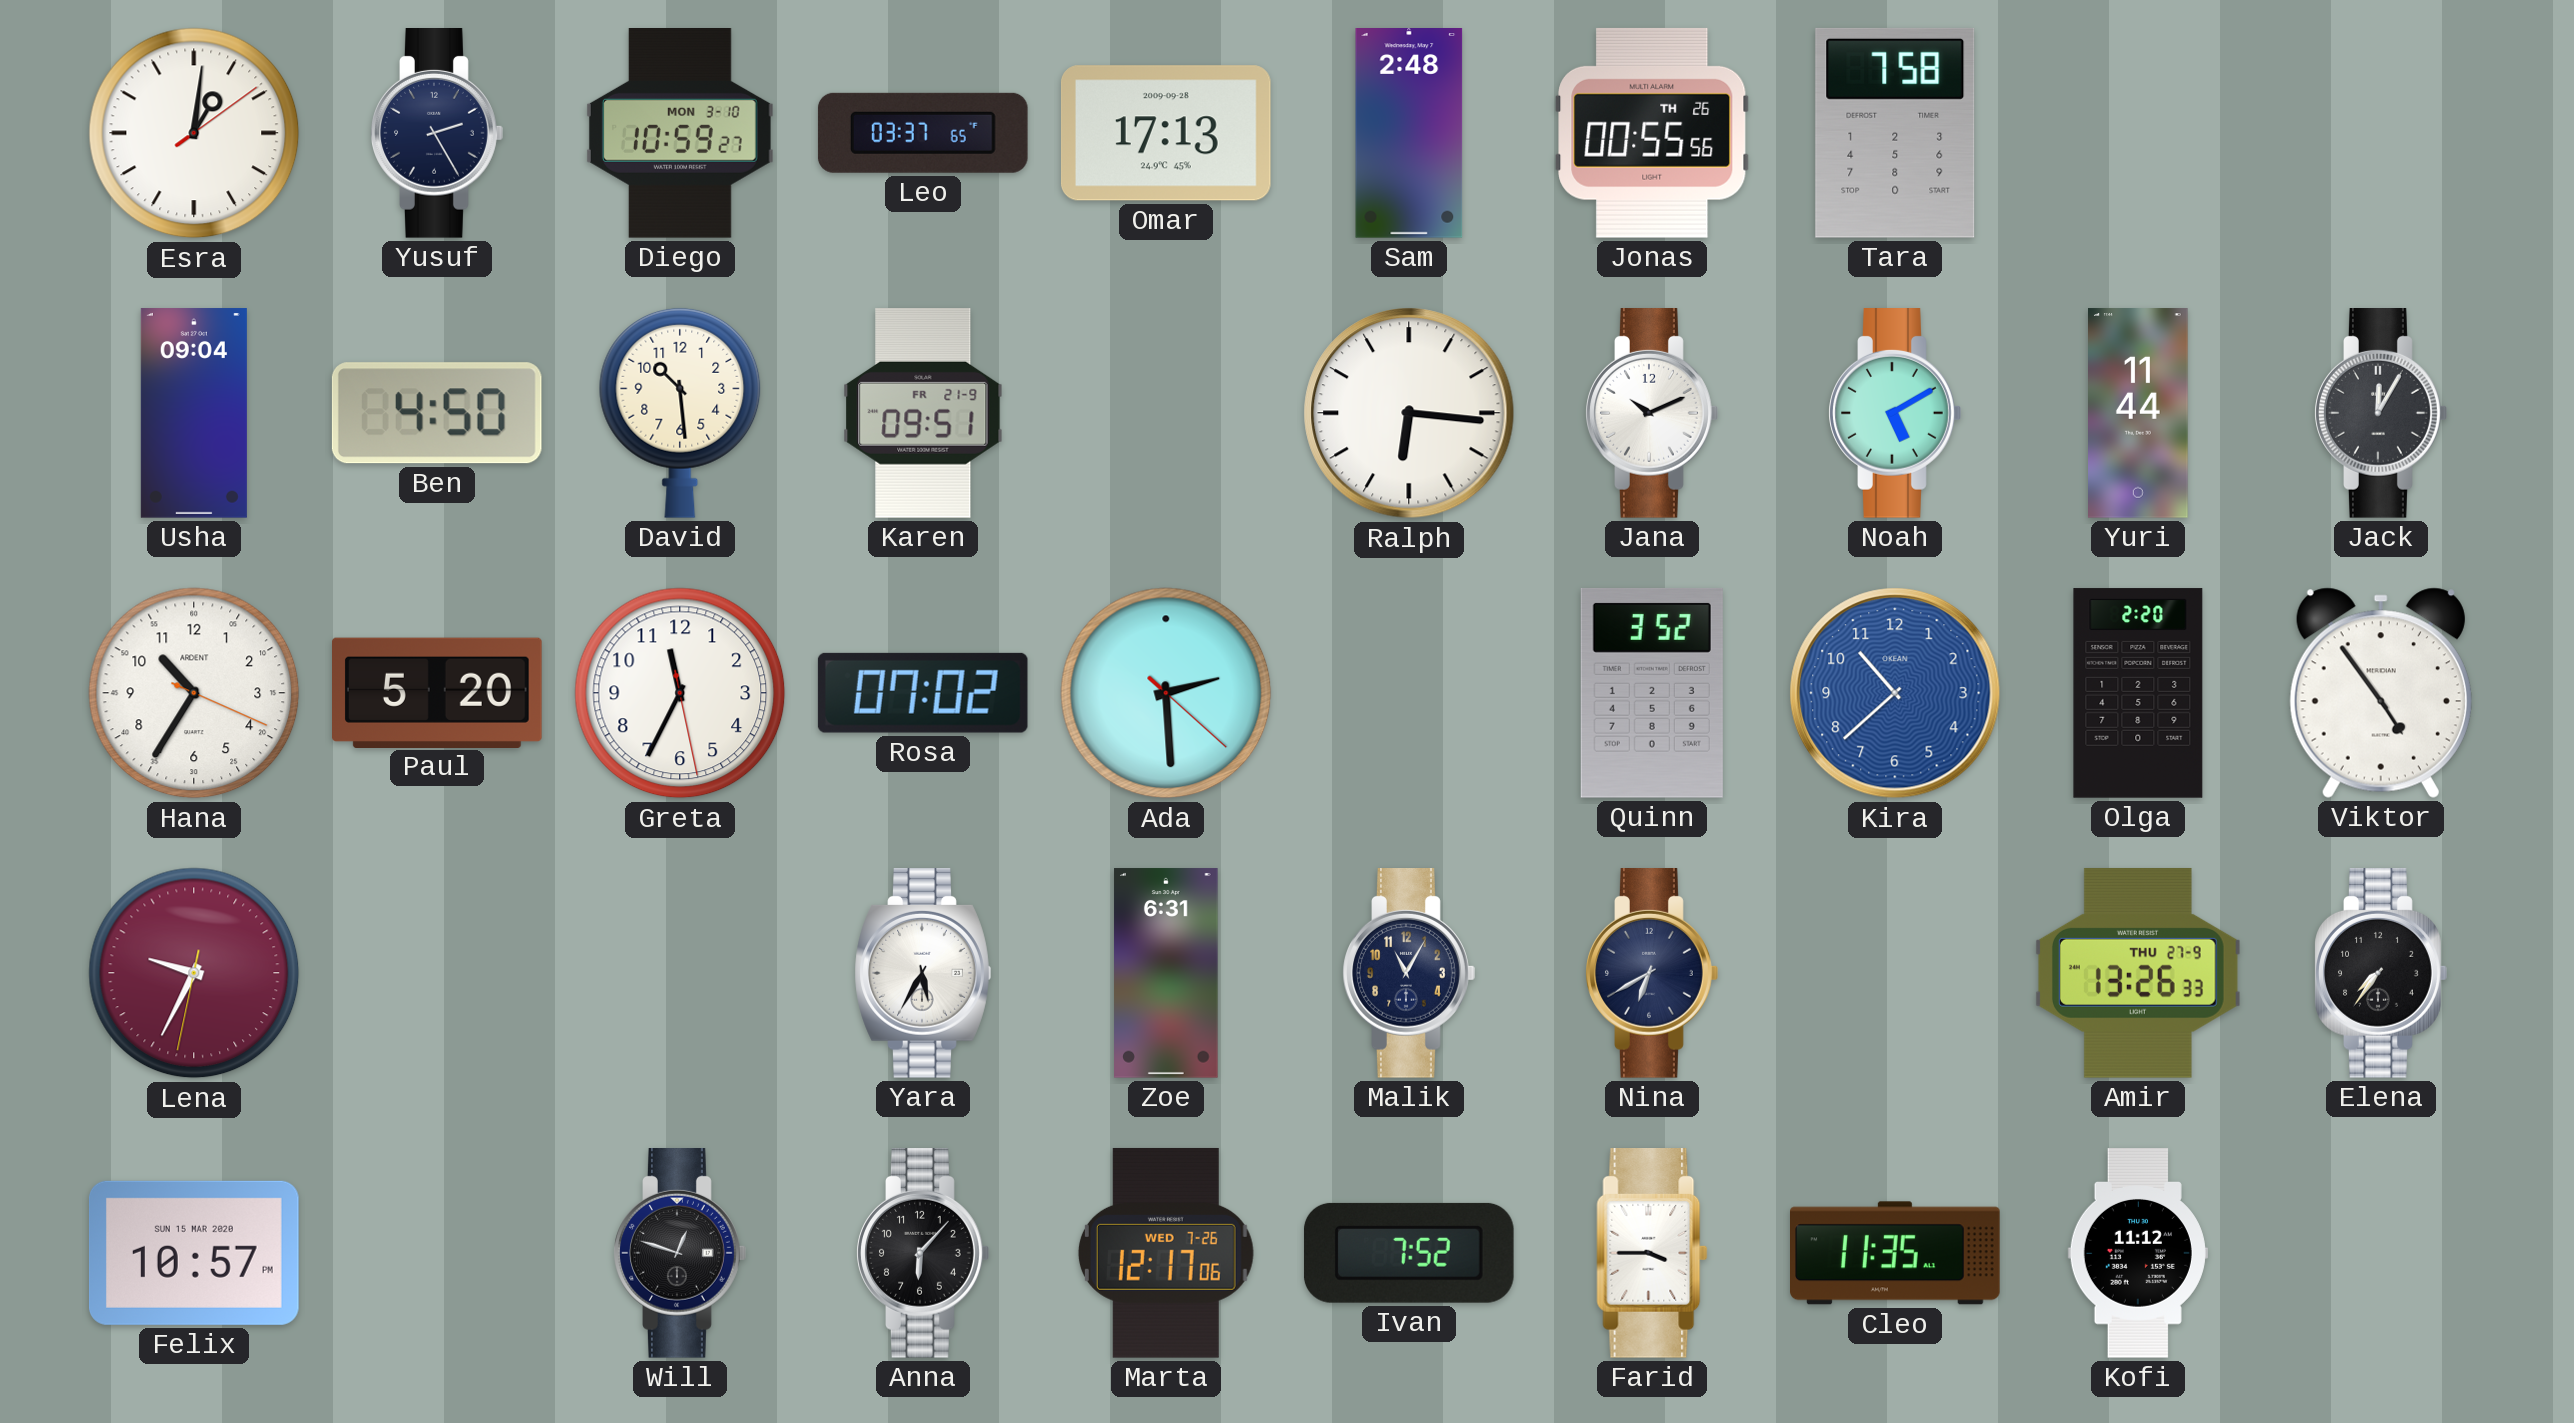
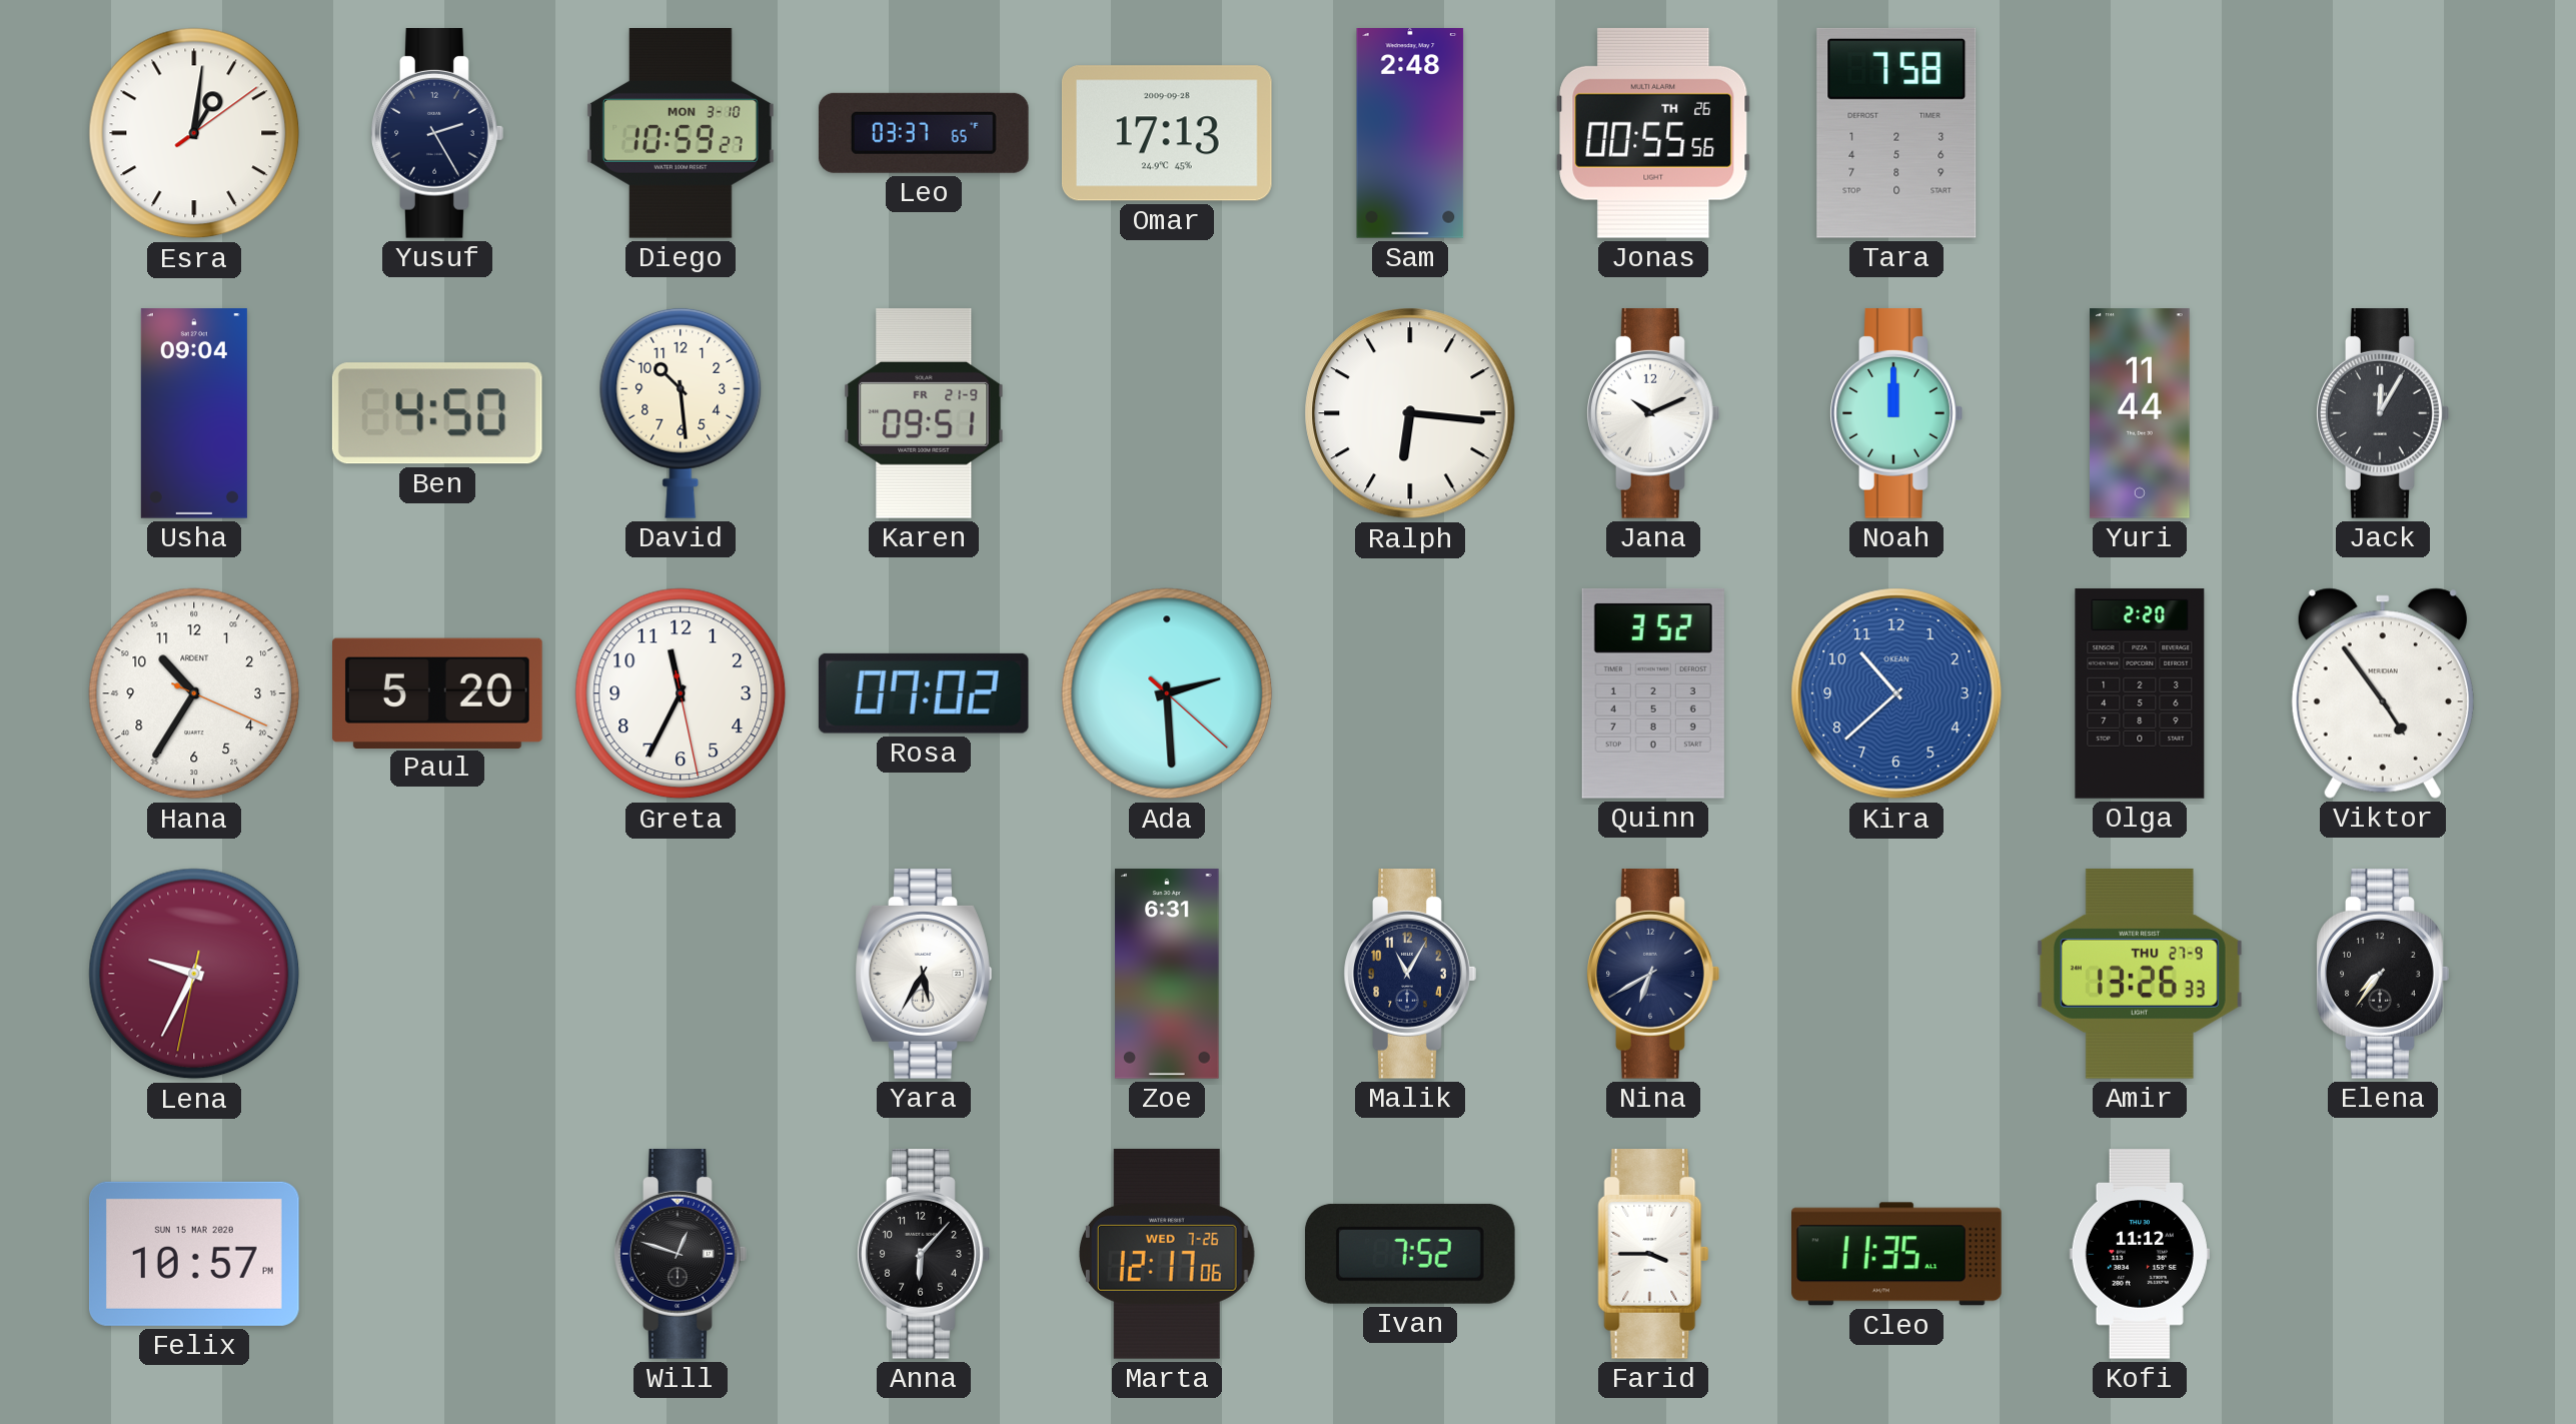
Noah: 5:10 -> 12:00
